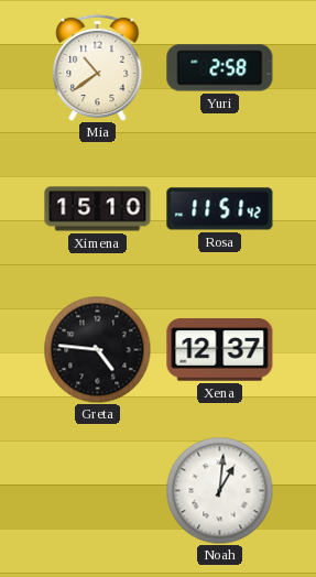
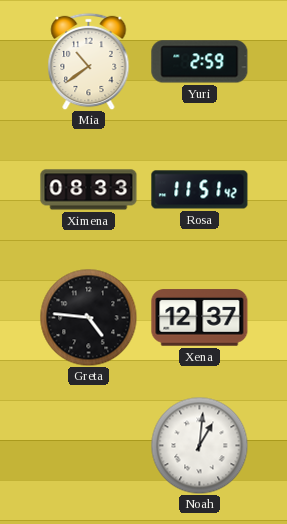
Yuri: 2:58 -> 2:59
Ximena: 15:10 -> 08:33
